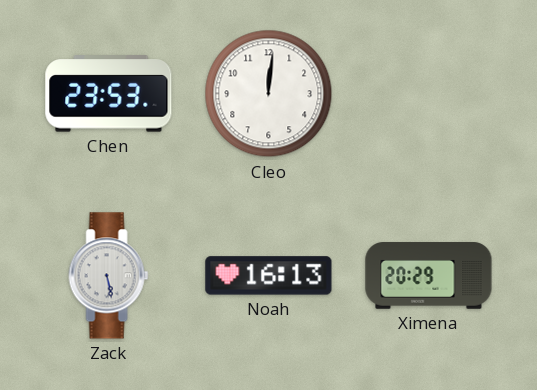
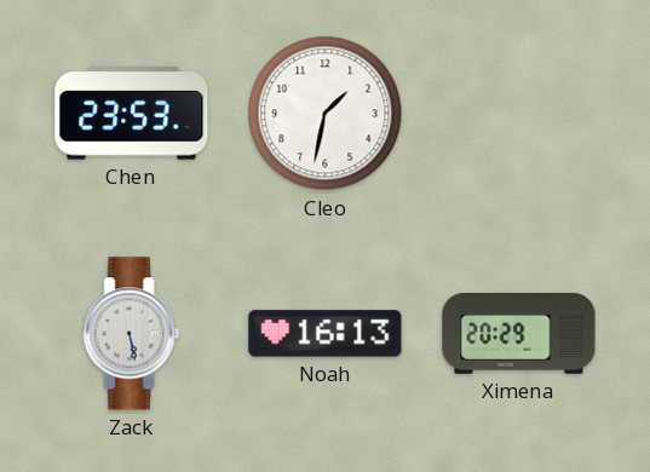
Cleo: 12:01 -> 1:32
